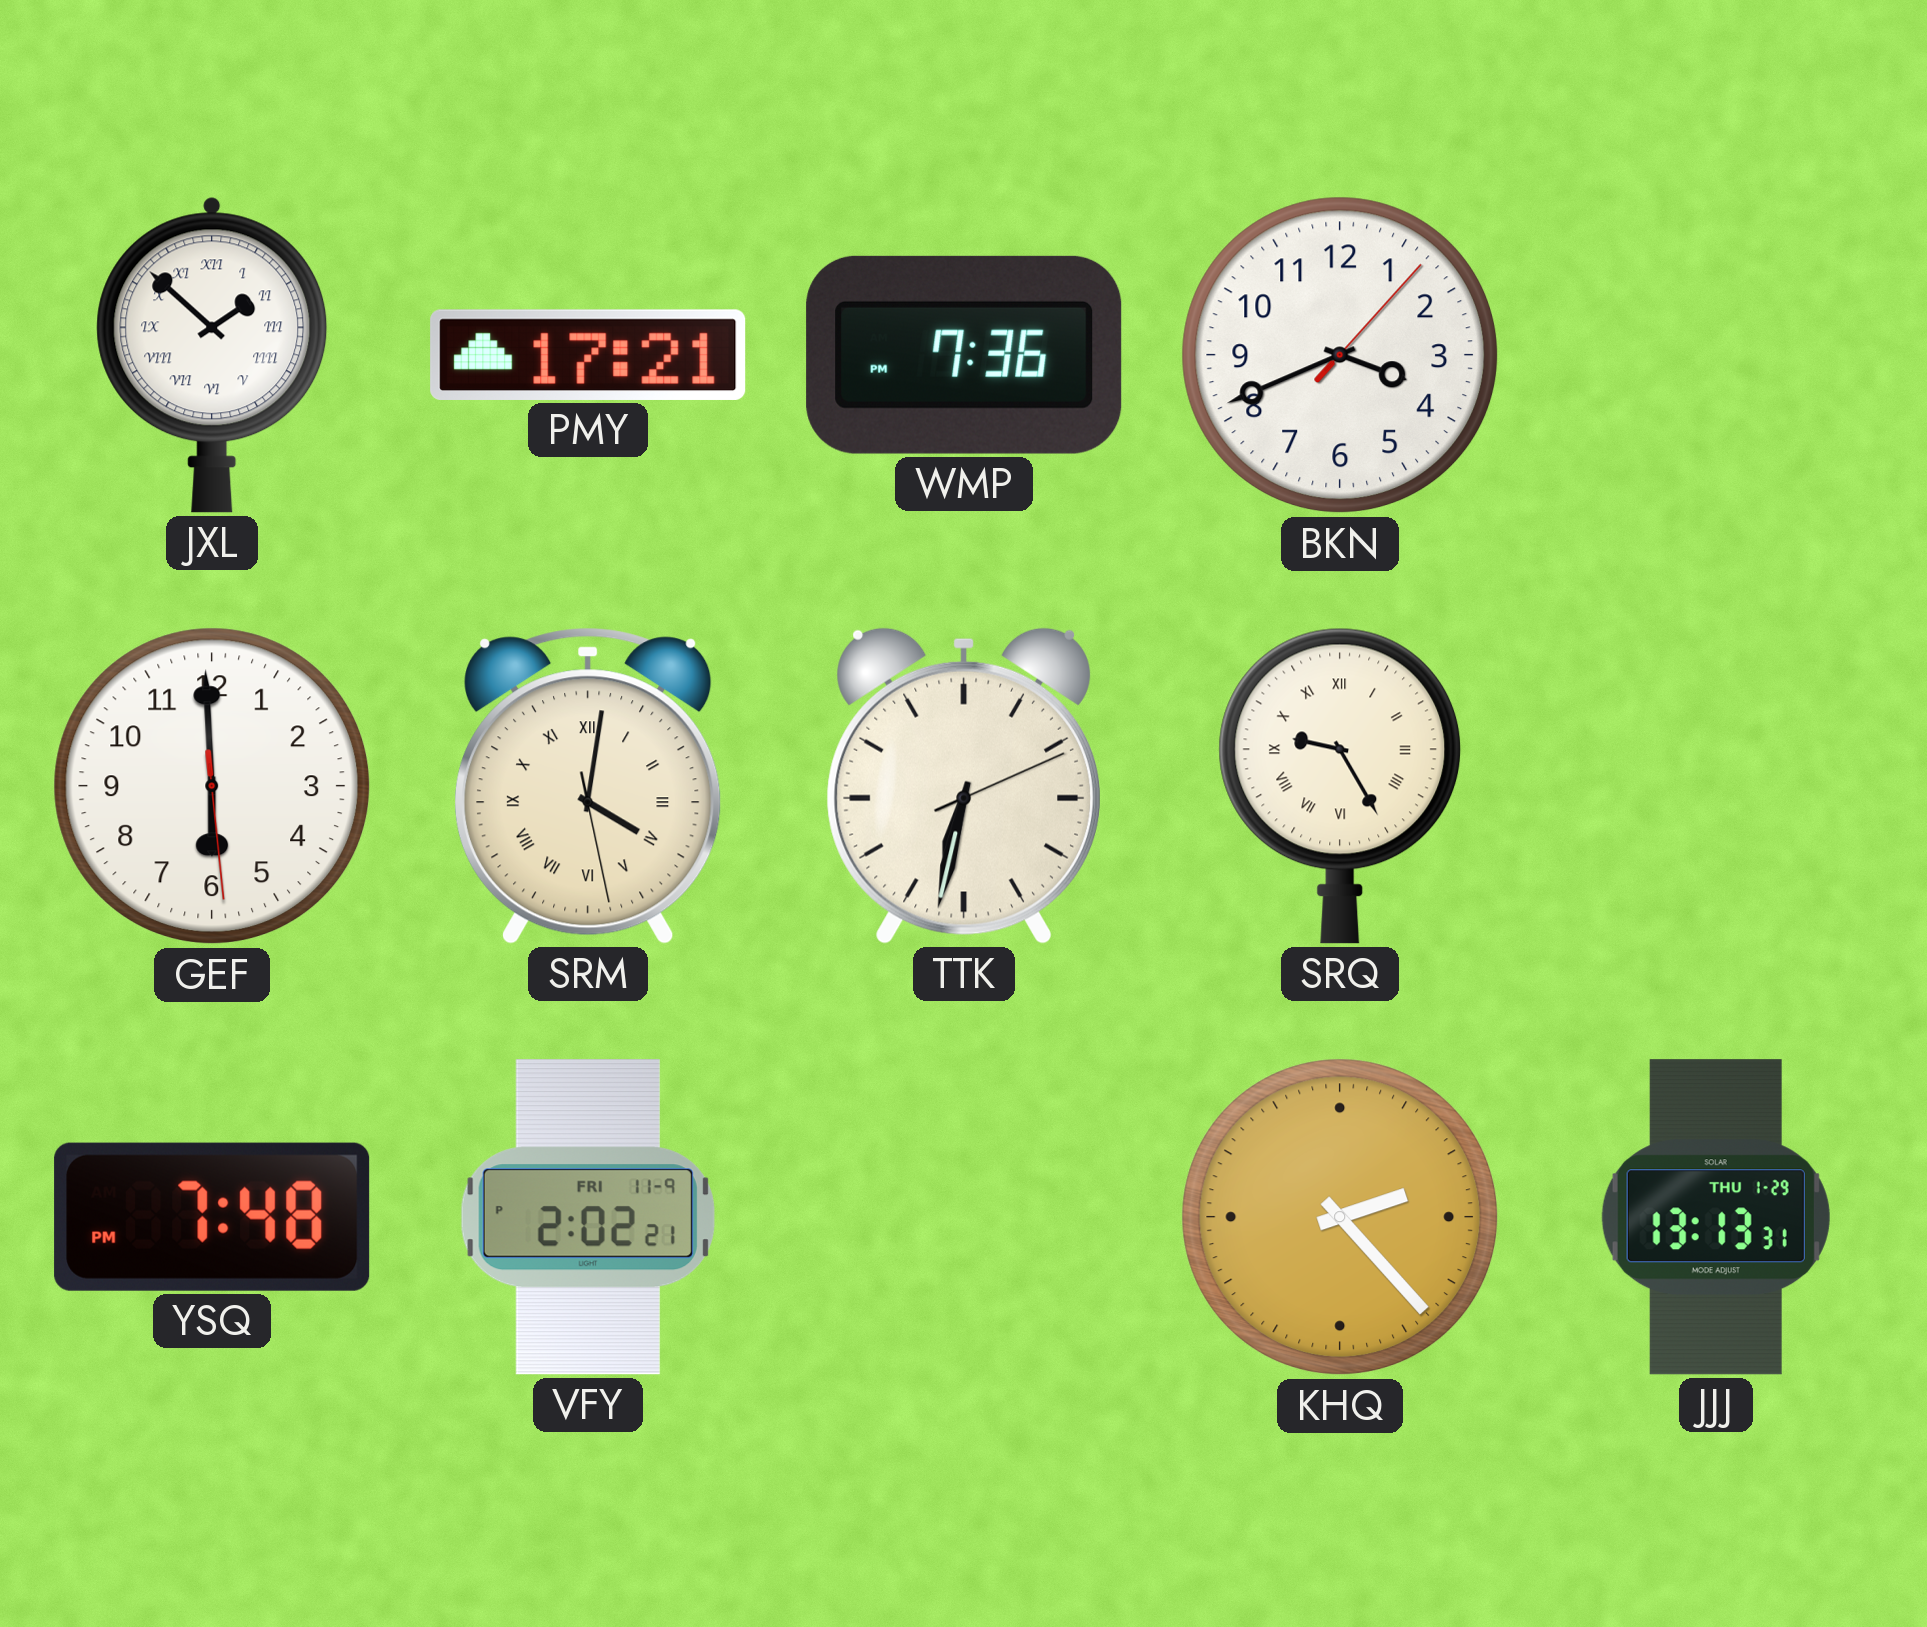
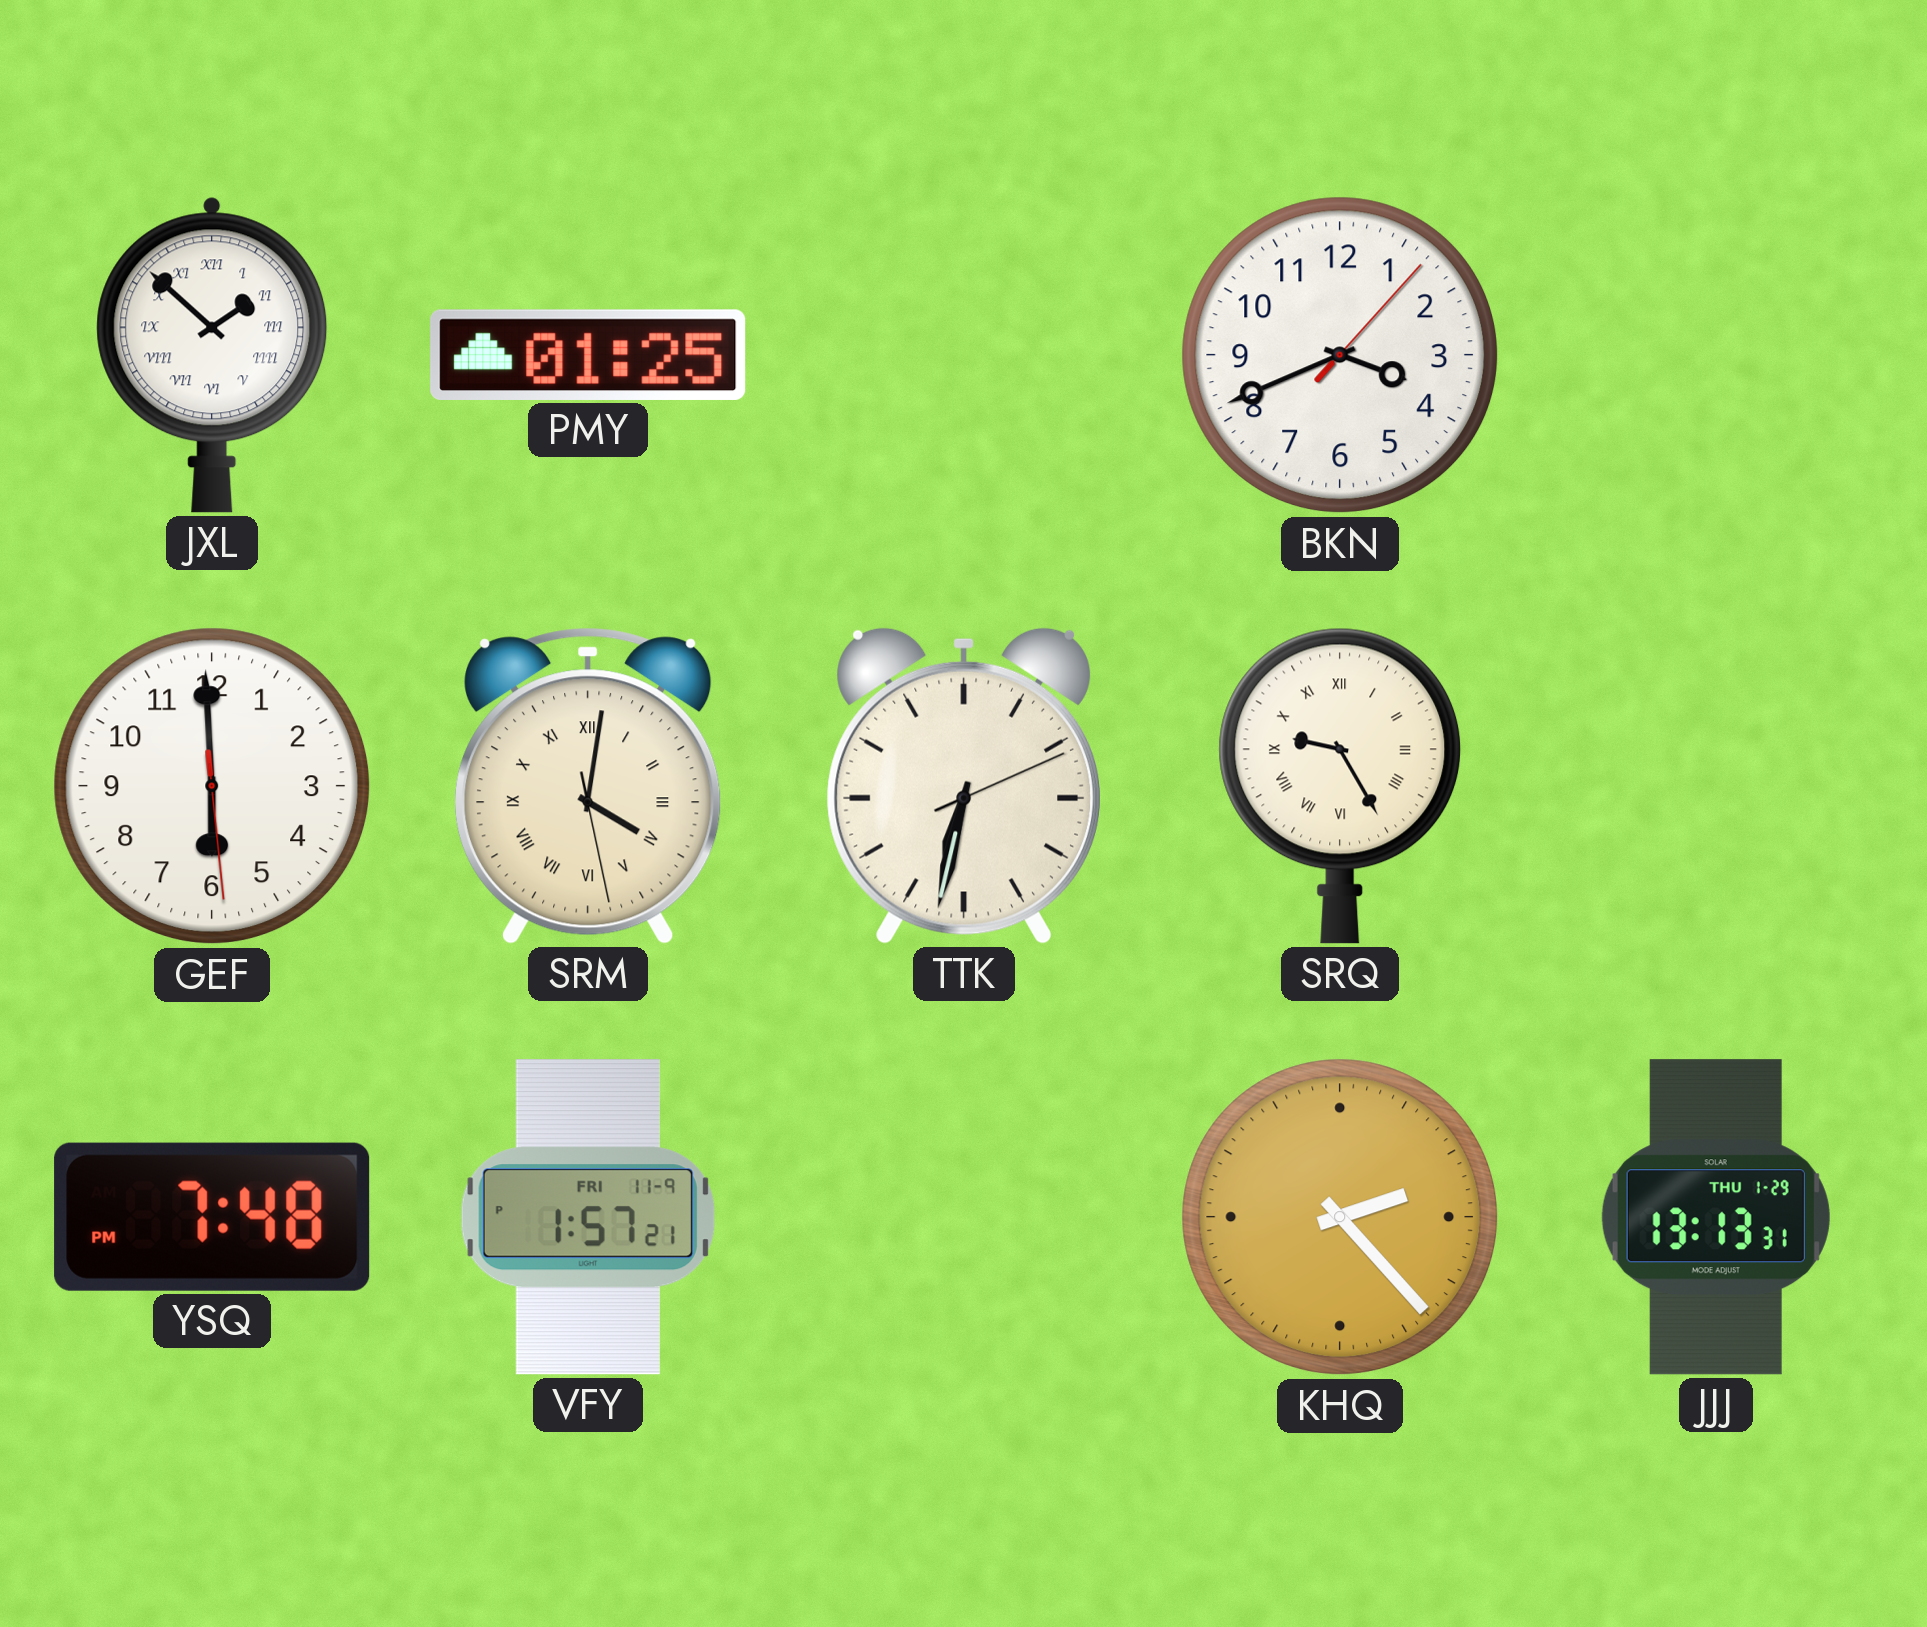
PMY: 17:21 -> 01:25
WMP: 7:36 -> none
VFY: 2:02 -> 1:57
